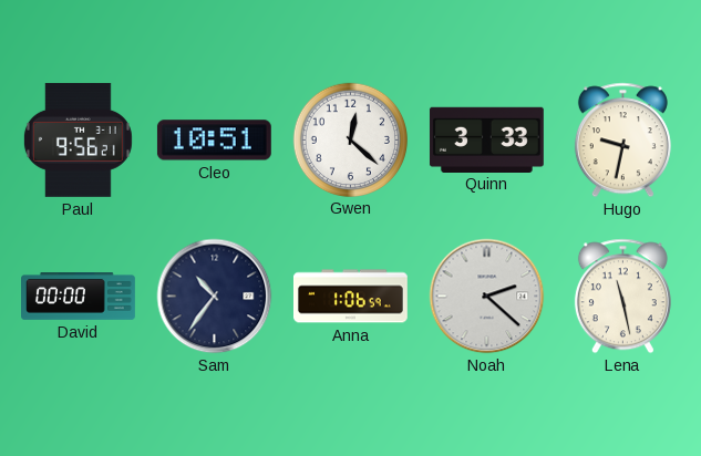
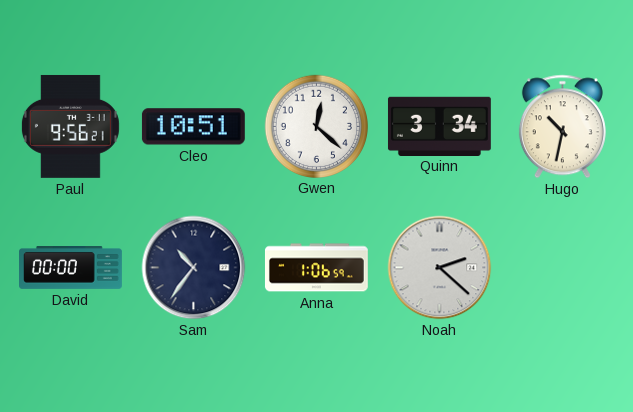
Quinn: 3:33 -> 3:34
Hugo: 9:32 -> 10:32
Lena: 11:28 -> none
